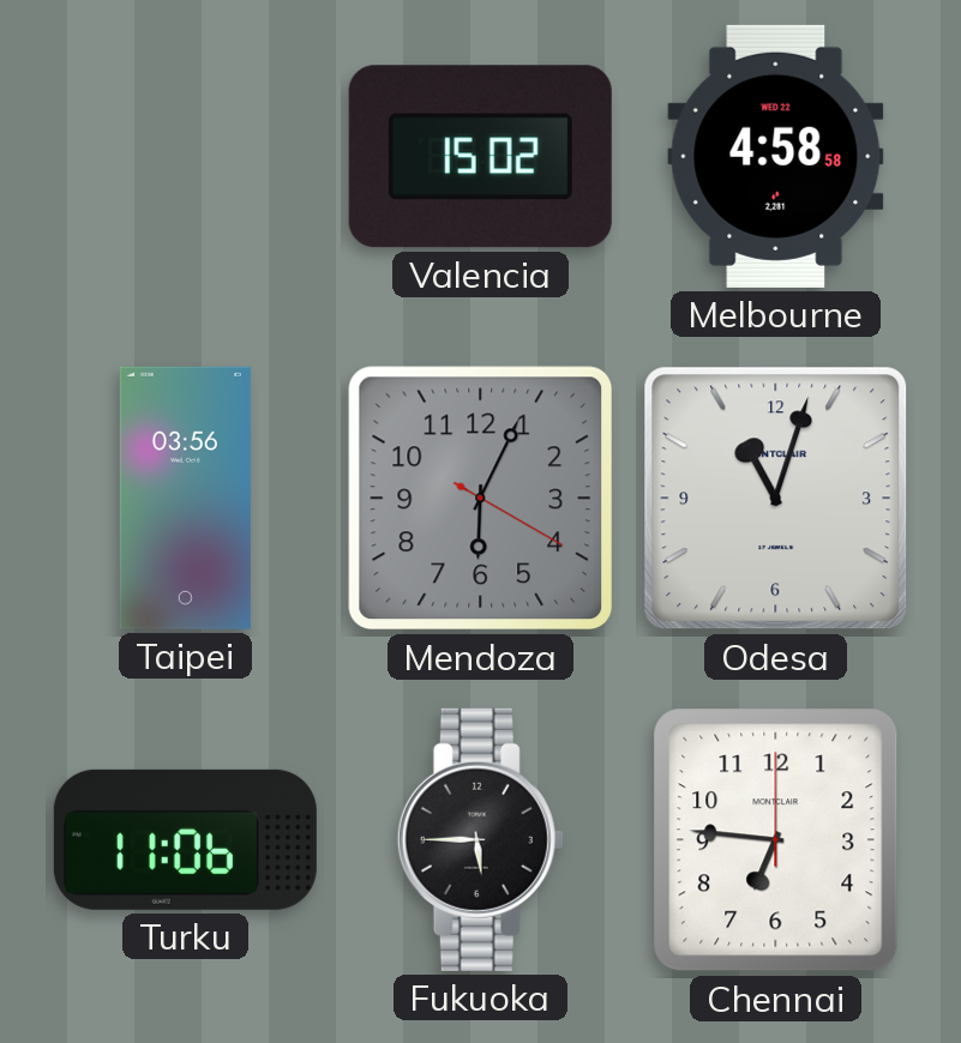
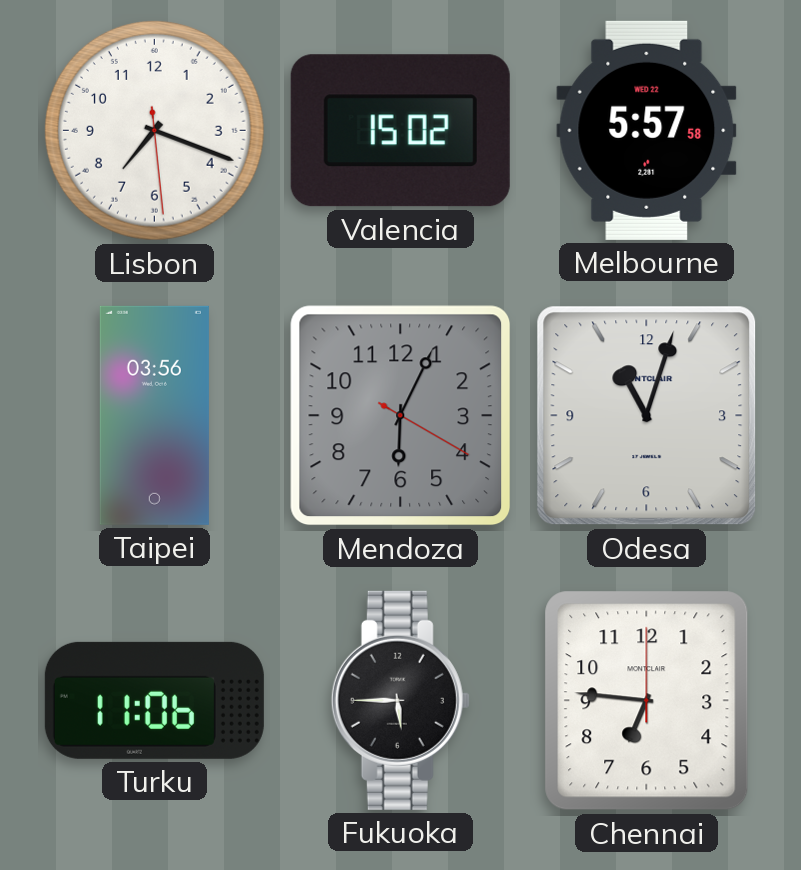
Lisbon: none -> 7:18
Melbourne: 4:58 -> 5:57
